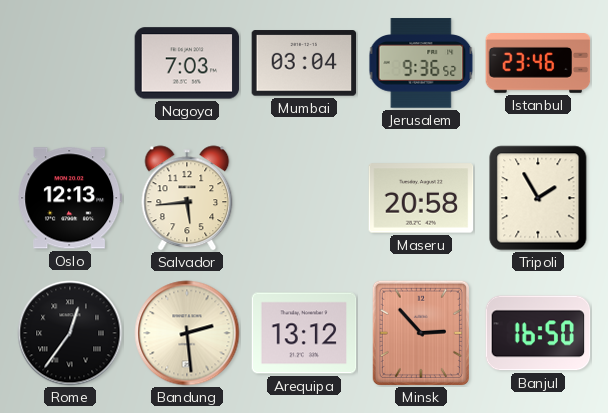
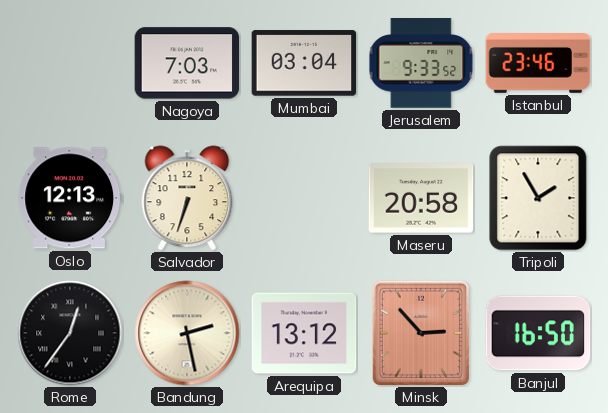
Jerusalem: 9:36 -> 9:33
Salvador: 5:44 -> 6:33
Bandung: 2:29 -> 2:28
